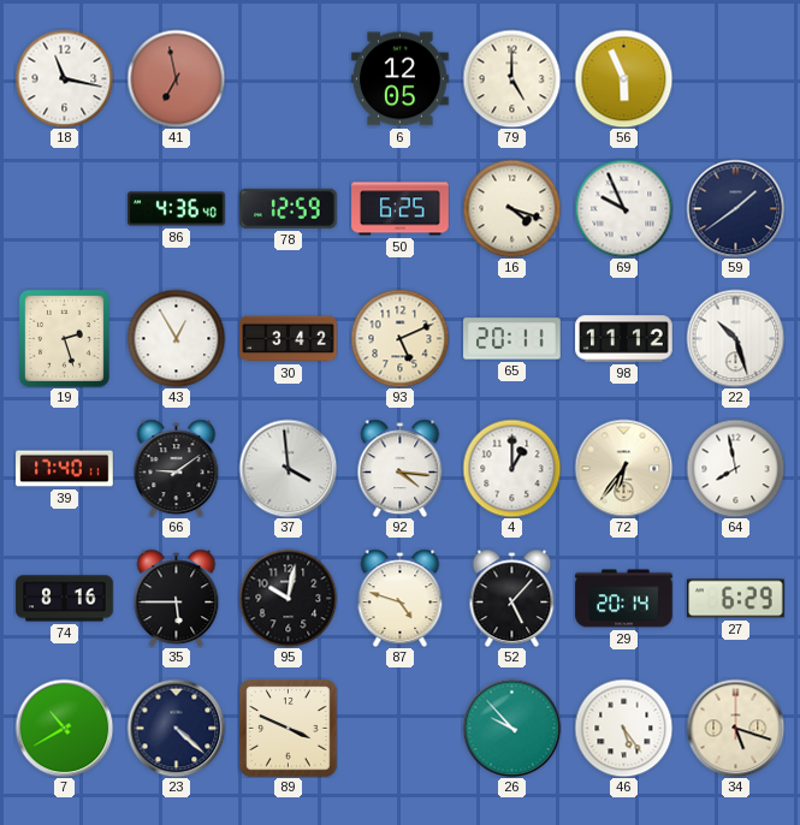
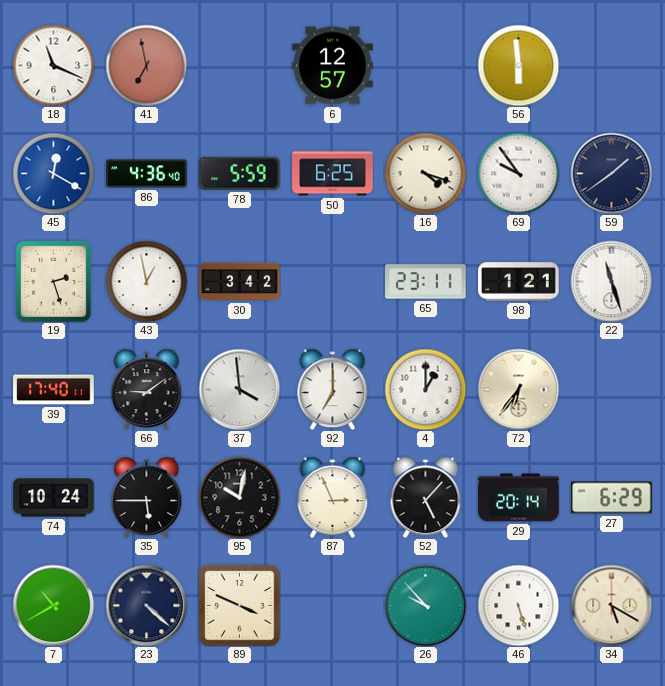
18: 11:17 -> 11:19
6: 12:05 -> 12:57
79: 5:00 -> none
56: 5:56 -> 5:59
45: none -> 12:20
78: 12:59 -> 5:59
69: 9:56 -> 9:54
43: 12:55 -> 12:58
93: 5:11 -> none
65: 20:11 -> 23:11
98: 11:12 -> 1:21
22: 10:27 -> 11:27
92: 4:16 -> 7:00
64: 7:58 -> none
74: 8:16 -> 10:24
87: 4:48 -> 2:56
46: 5:24 -> 5:27
34: 5:18 -> 5:20
